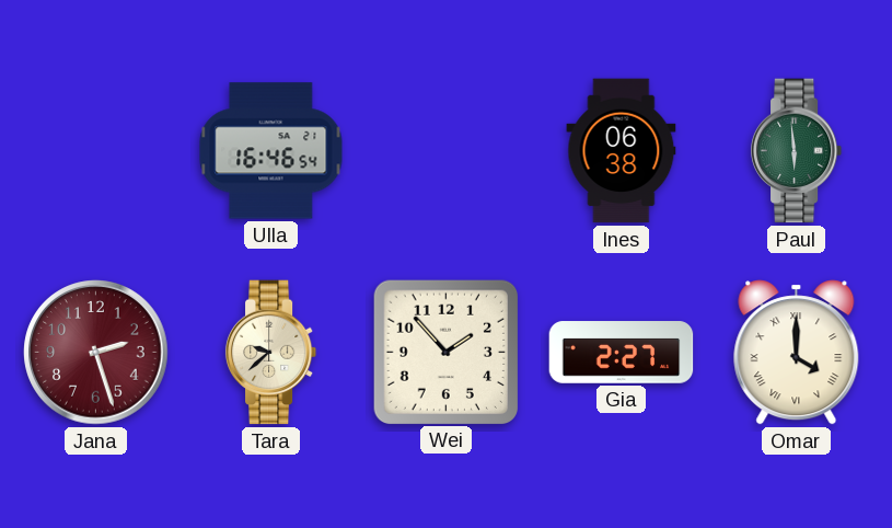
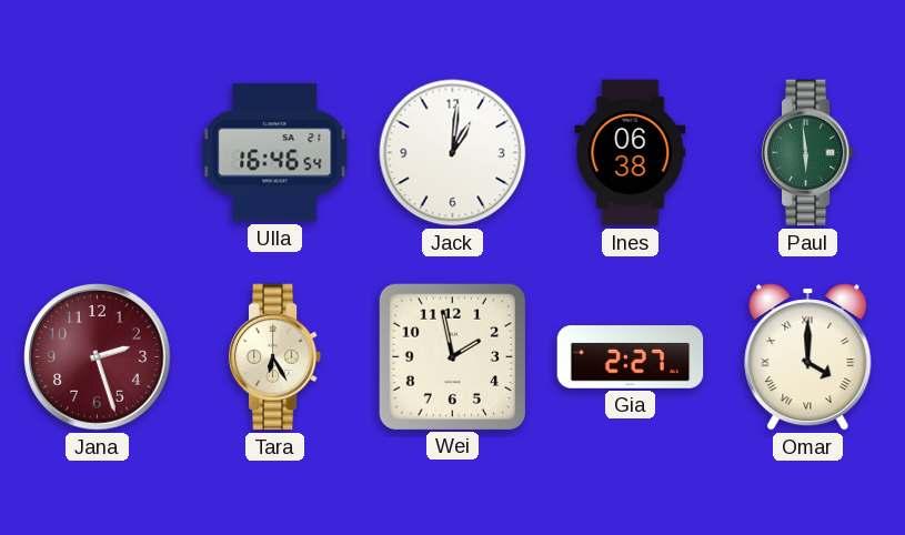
Jack: none -> 1:01
Tara: 9:38 -> 6:25
Wei: 1:53 -> 1:58
